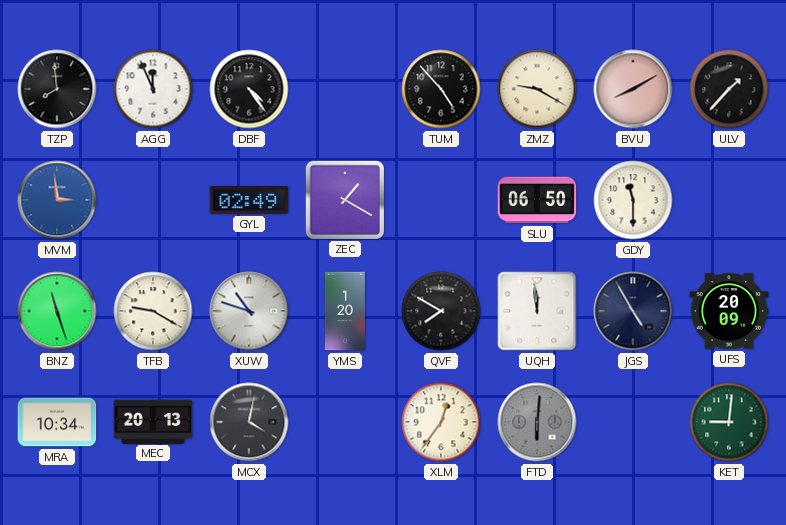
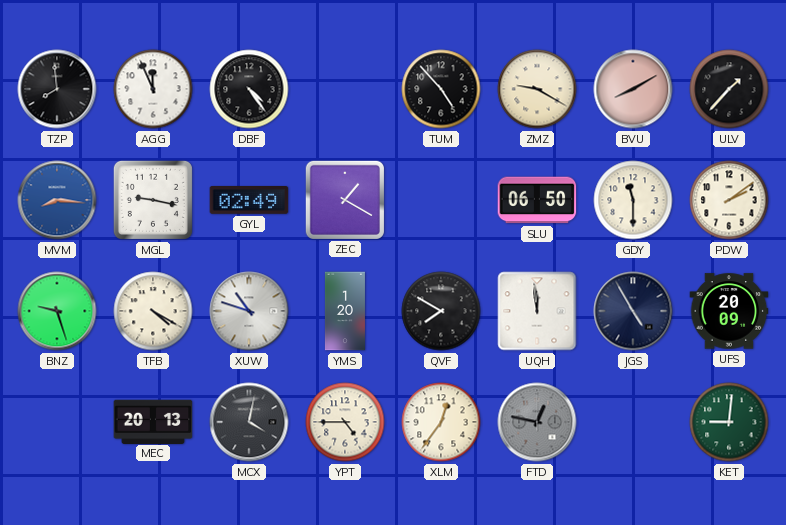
MVM: 2:59 -> 8:16
MGL: none -> 9:17
PDW: none -> 2:09
BNZ: 11:27 -> 9:27
TFB: 9:20 -> 4:20
MRA: 10:34 -> none
YPT: none -> 4:45
FTD: 6:01 -> 12:47
